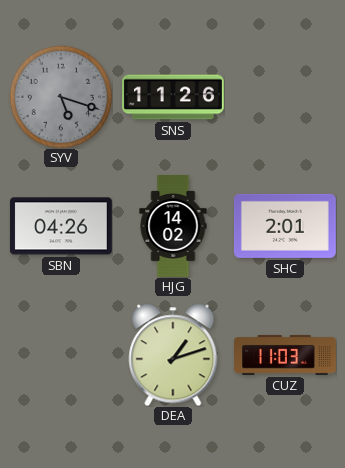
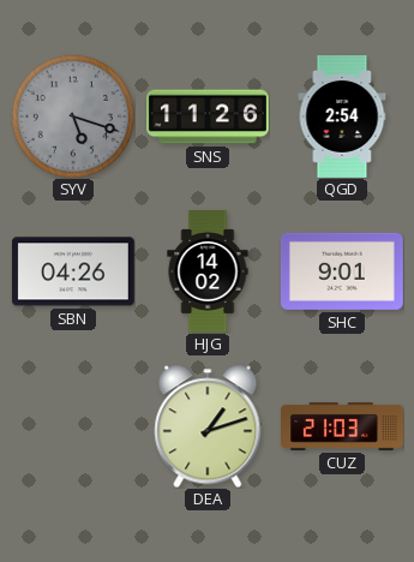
QGD: none -> 2:54
SHC: 2:01 -> 9:01
CUZ: 11:03 -> 21:03
